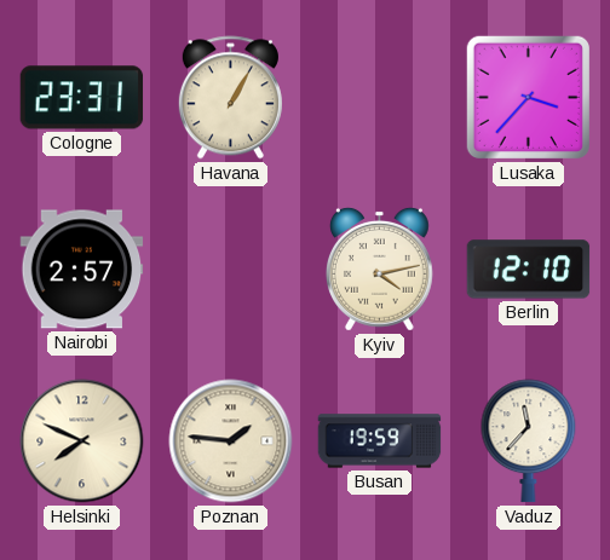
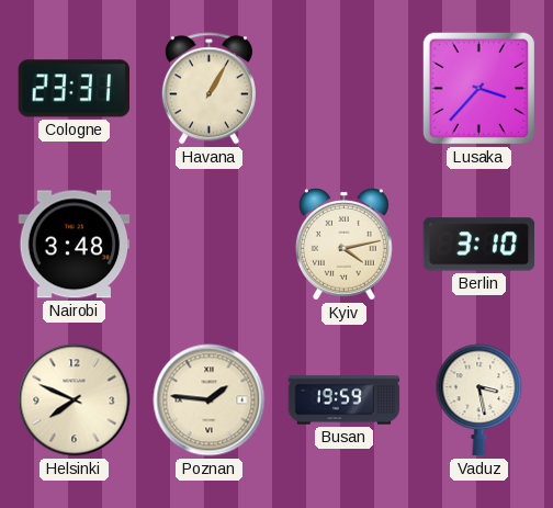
Nairobi: 2:57 -> 3:48
Berlin: 12:10 -> 3:10
Vaduz: 11:37 -> 3:28
